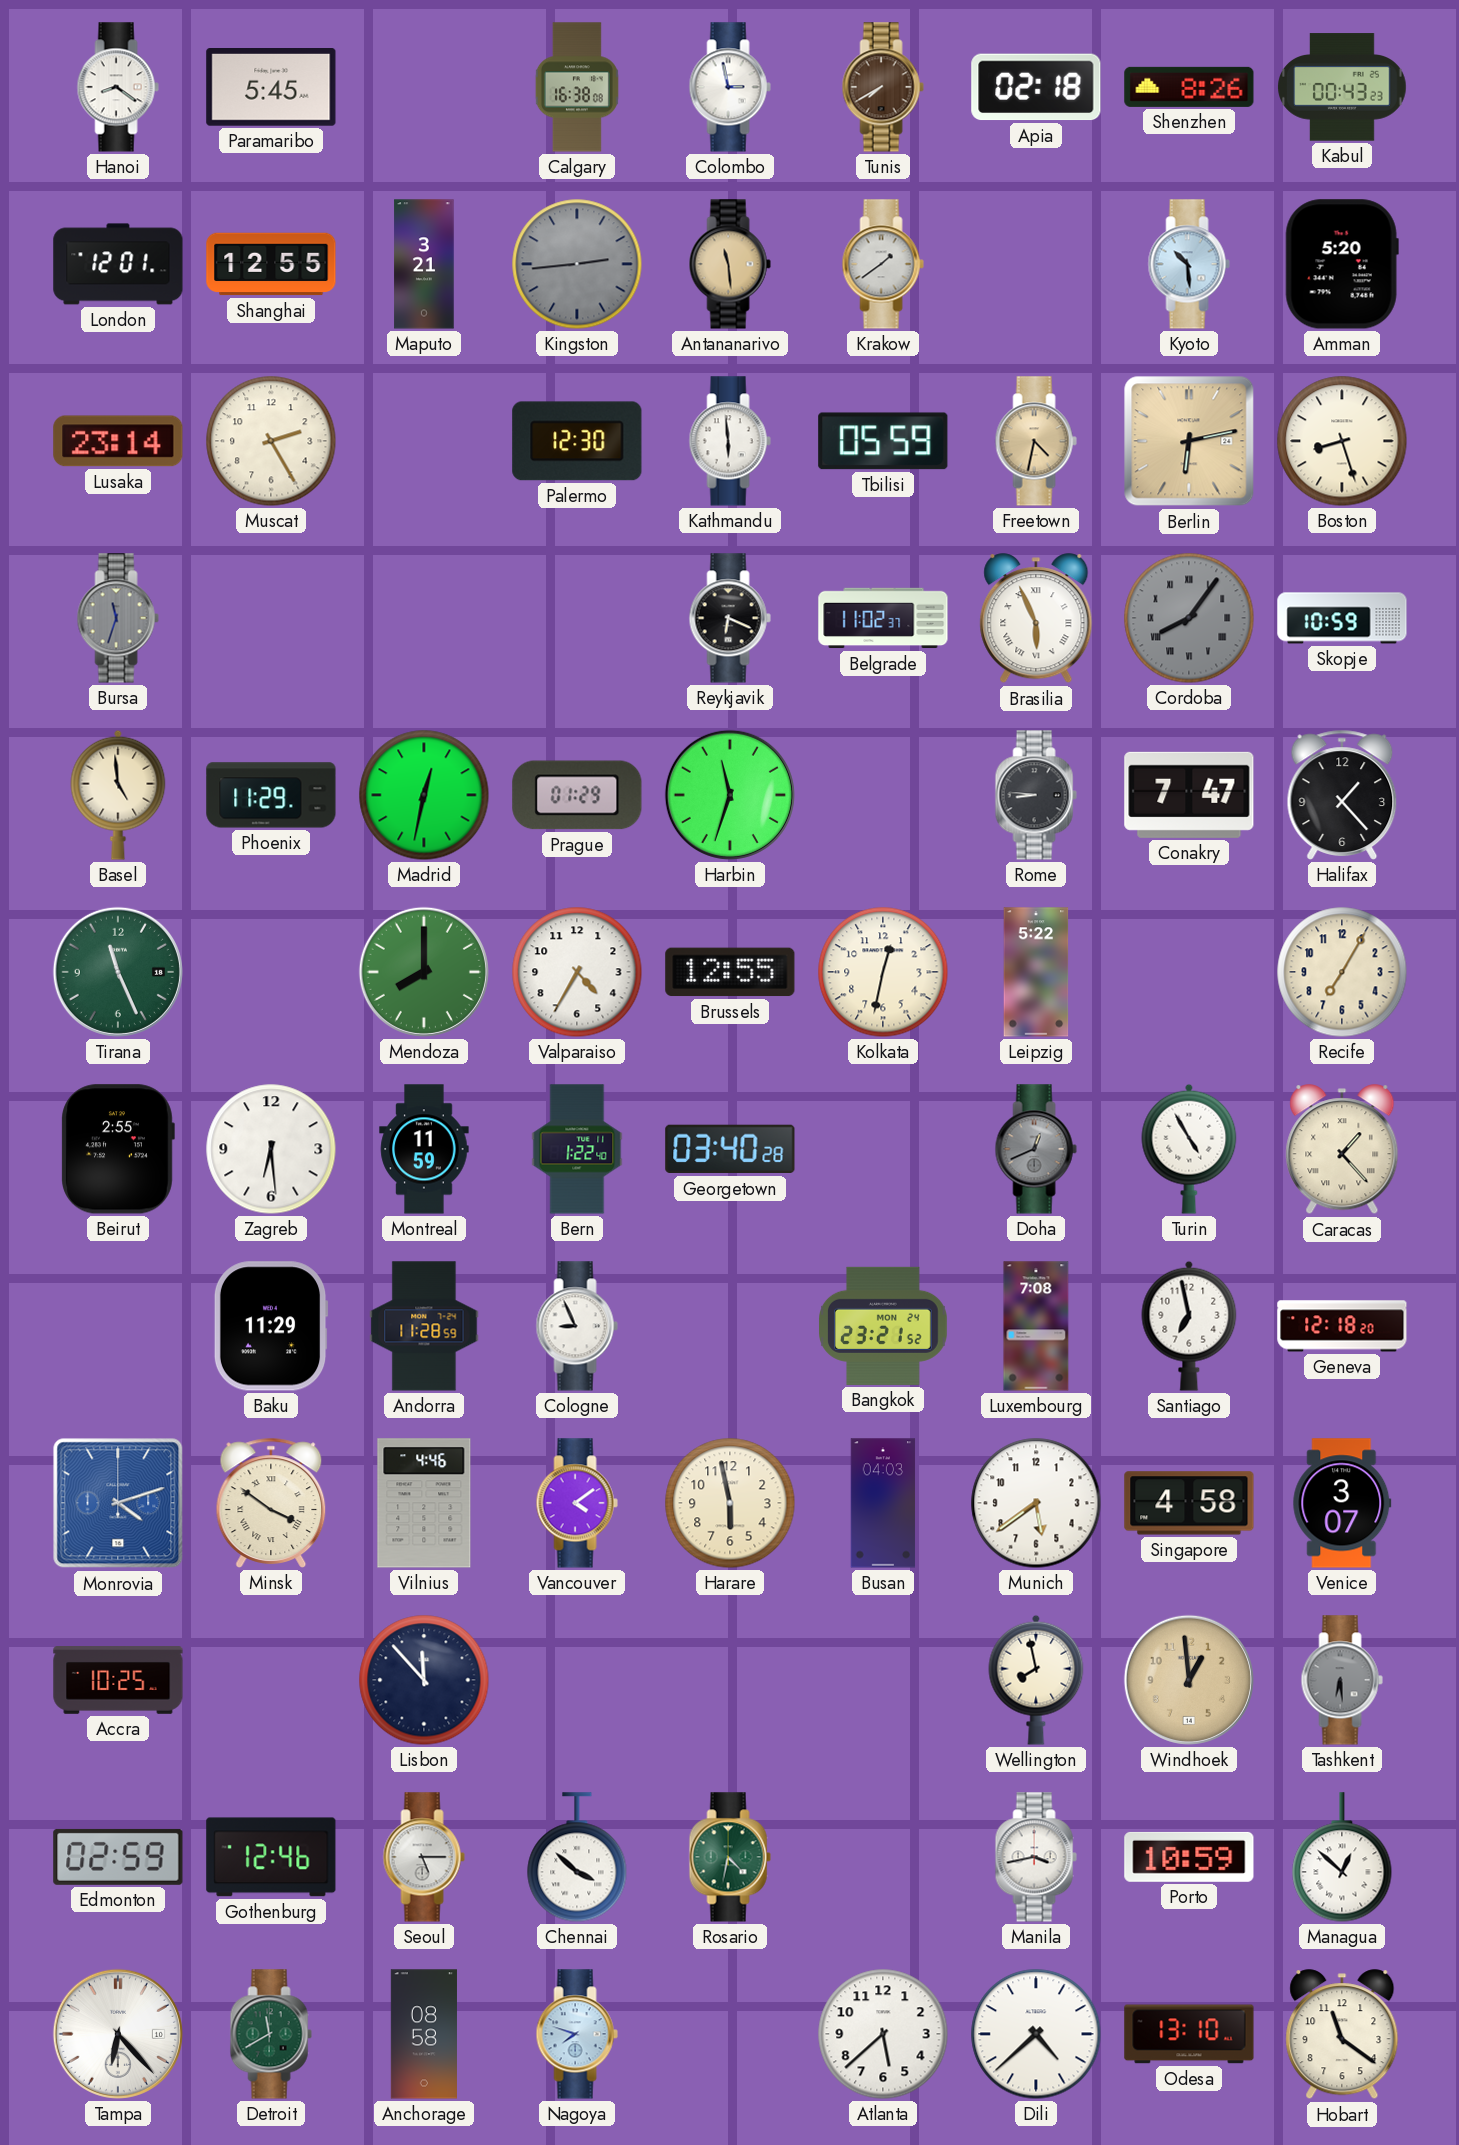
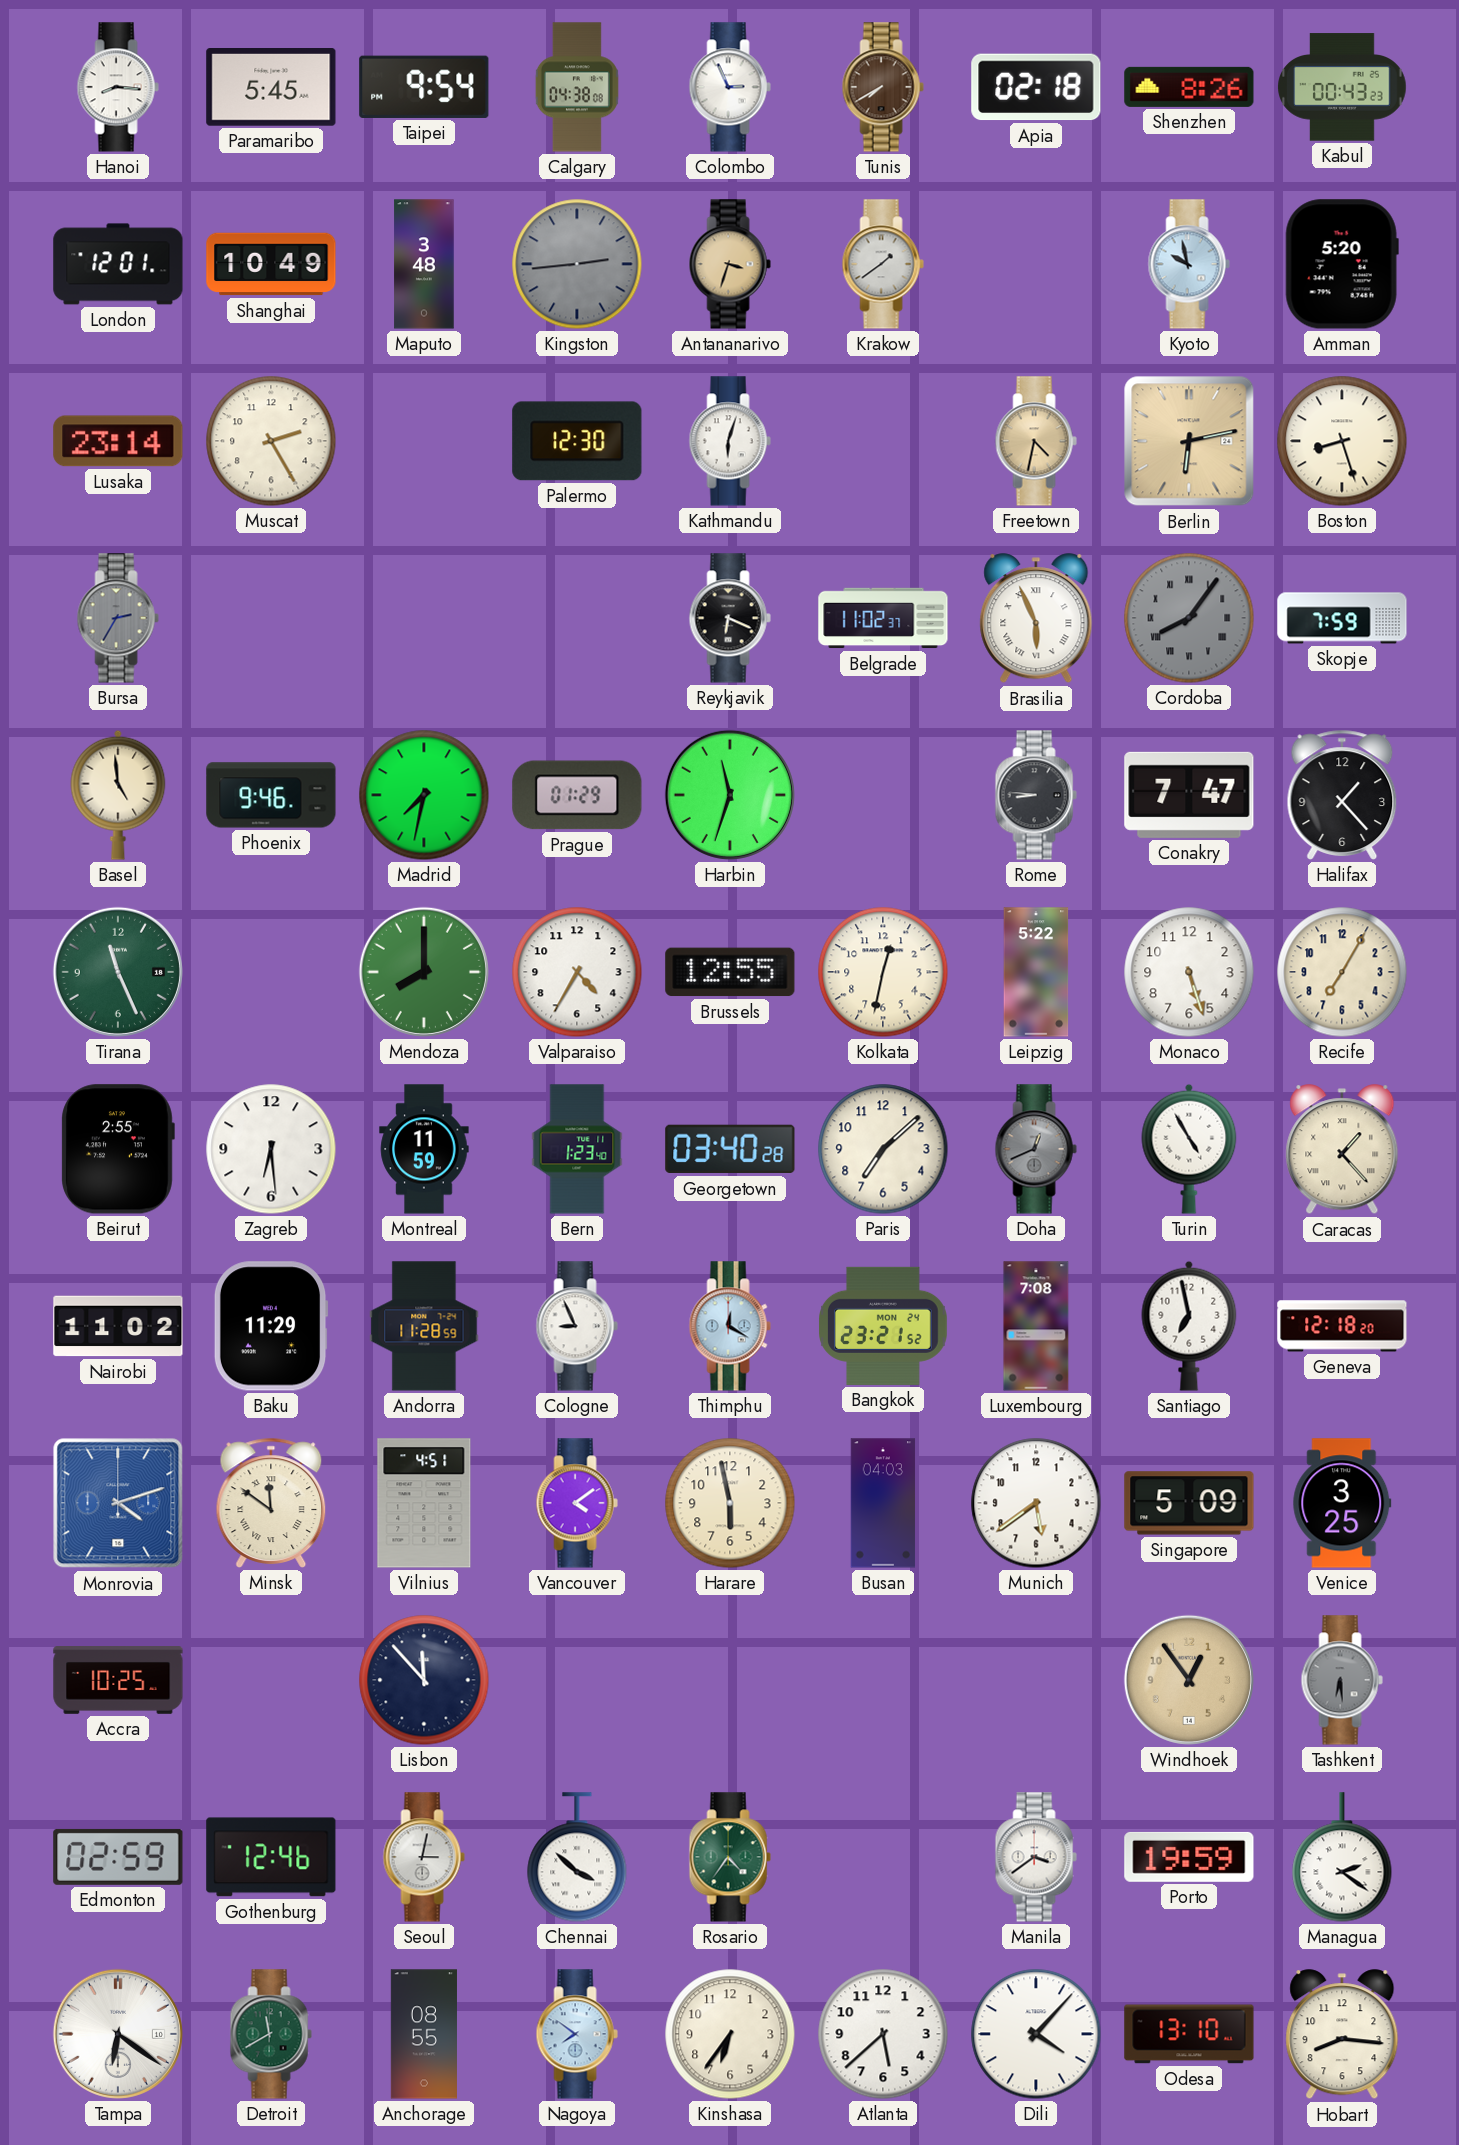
Hanoi: 8:21 -> 8:16
Taipei: none -> 9:54
Calgary: 16:38 -> 04:38
Colombo: 2:58 -> 2:56
Shanghai: 12:55 -> 10:49
Maputo: 3:21 -> 3:48
Antananarivo: 11:29 -> 3:33
Kyoto: 10:29 -> 9:58
Kathmandu: 5:59 -> 6:03
Tbilisi: 05:59 -> none
Bursa: 11:33 -> 2:35
Skopje: 10:59 -> 7:59
Phoenix: 11:29 -> 9:46
Madrid: 12:32 -> 7:32
Monaco: none -> 5:27
Bern: 1:22 -> 1:23
Paris: none -> 7:08
Nairobi: none -> 11:02
Thimphu: none -> 12:20
Minsk: 3:51 -> 11:51
Vilnius: 4:46 -> 4:51
Singapore: 4:58 -> 5:09
Venice: 3:07 -> 3:25
Wellington: 7:58 -> none
Windhoek: 12:59 -> 12:54
Seoul: 5:15 -> 3:02
Rosario: 4:32 -> 4:36
Manila: 3:43 -> 3:39
Porto: 10:59 -> 19:59
Managua: 12:52 -> 2:21
Tampa: 6:23 -> 6:21
Anchorage: 08:58 -> 08:55
Nagoya: 7:48 -> 7:51
Kinshasa: none -> 6:36
Dili: 4:38 -> 4:07
Hobart: 11:21 -> 8:16
